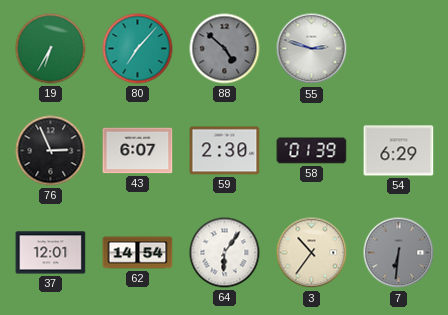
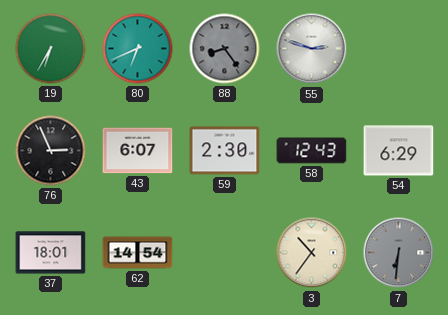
80: 7:07 -> 6:41
88: 4:52 -> 8:24
58: 01:39 -> 12:43
37: 12:01 -> 18:01
64: 6:06 -> none
